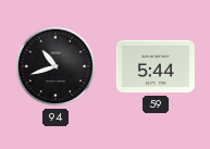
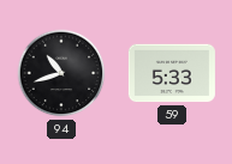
59: 5:44 -> 5:33
